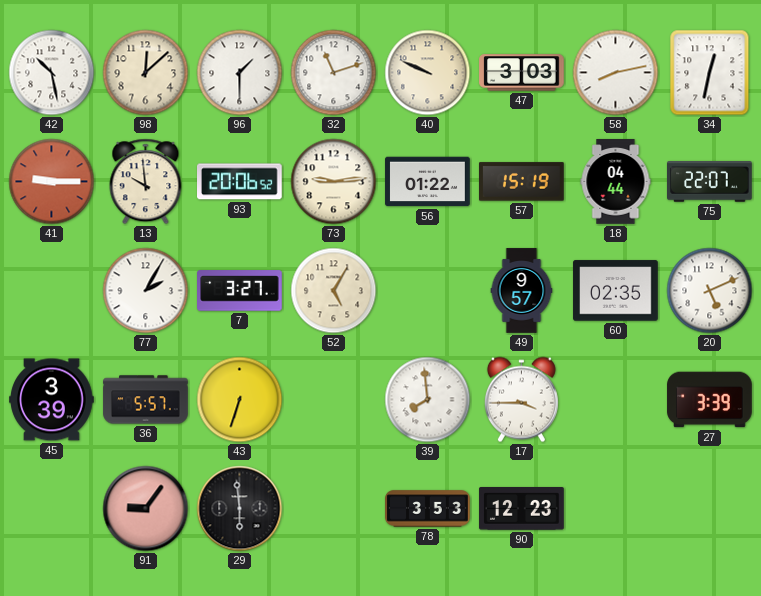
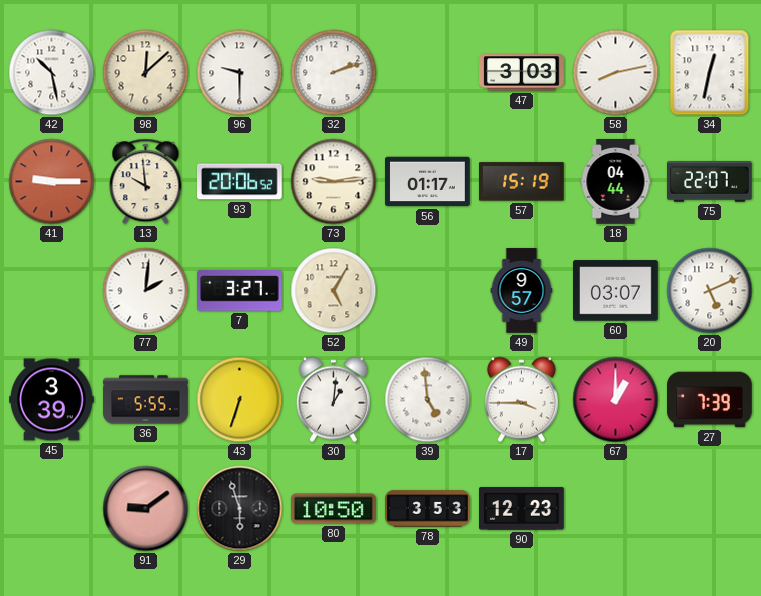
96: 1:30 -> 9:30
32: 11:12 -> 2:12
40: 9:49 -> none
56: 01:22 -> 01:17
77: 2:05 -> 2:01
60: 02:35 -> 03:07
36: 5:57 -> 5:55
30: none -> 1:01
39: 7:59 -> 4:59
67: none -> 1:00
27: 3:39 -> 7:39
91: 9:06 -> 9:09
29: 5:59 -> 5:57
80: none -> 10:50
